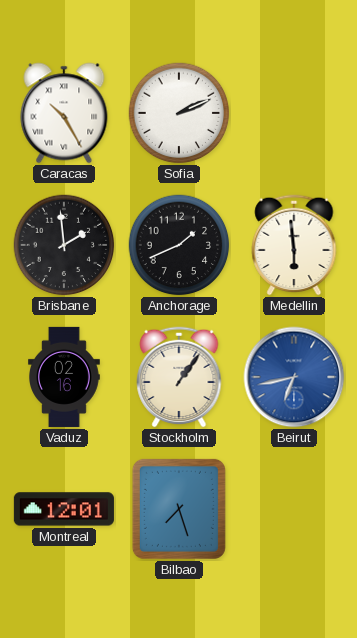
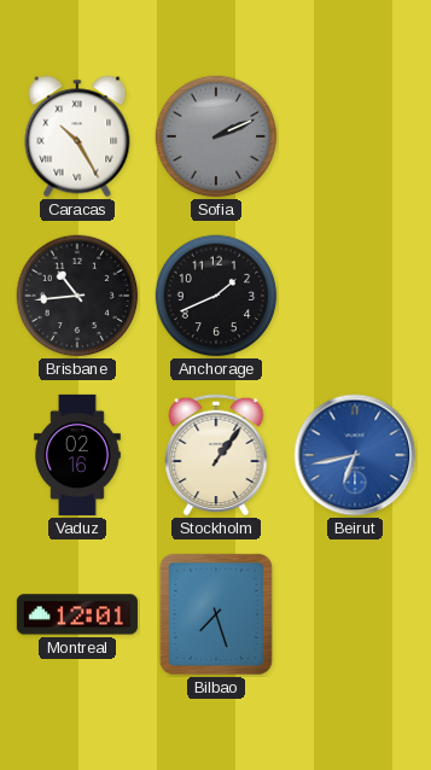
Sofia dial: white -> grey
Brisbane: 1:59 -> 10:44
Medellin: 5:59 -> none
